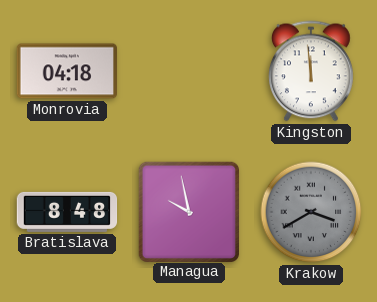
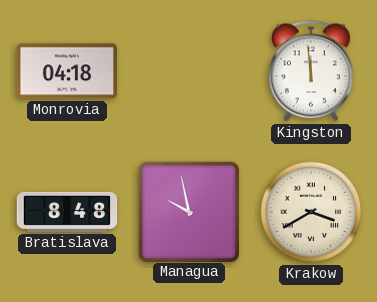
Krakow dial: grey -> cream
